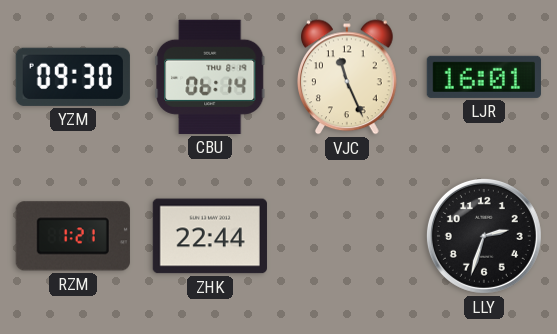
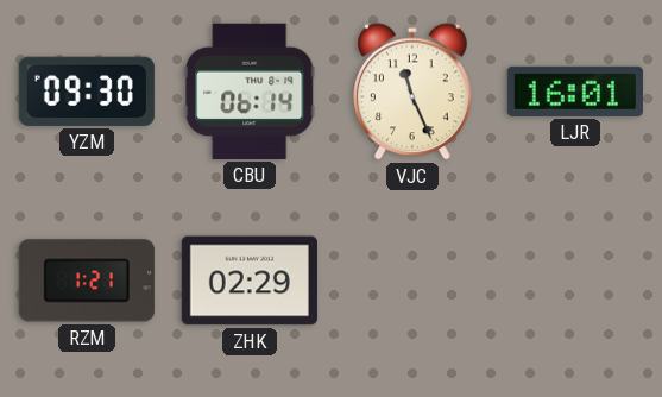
ZHK: 22:44 -> 02:29
LLY: 2:33 -> none
